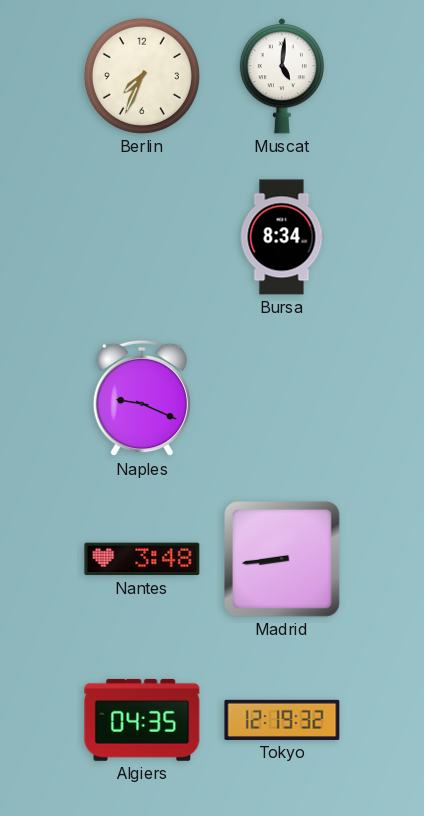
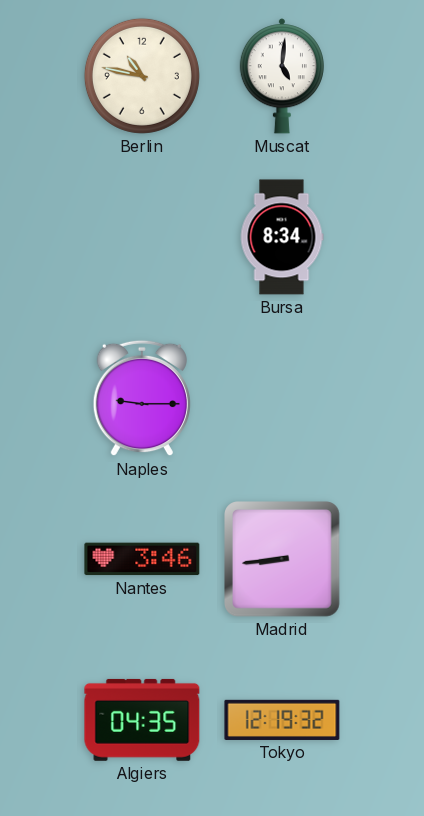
Berlin: 7:34 -> 10:47
Naples: 9:19 -> 9:15
Nantes: 3:48 -> 3:46
